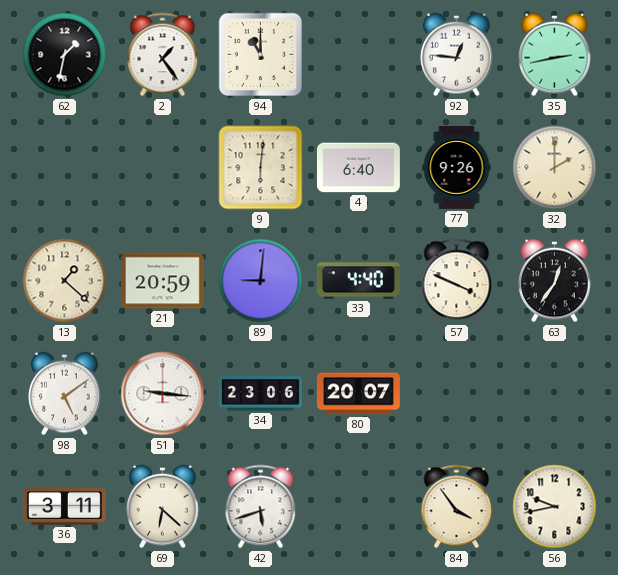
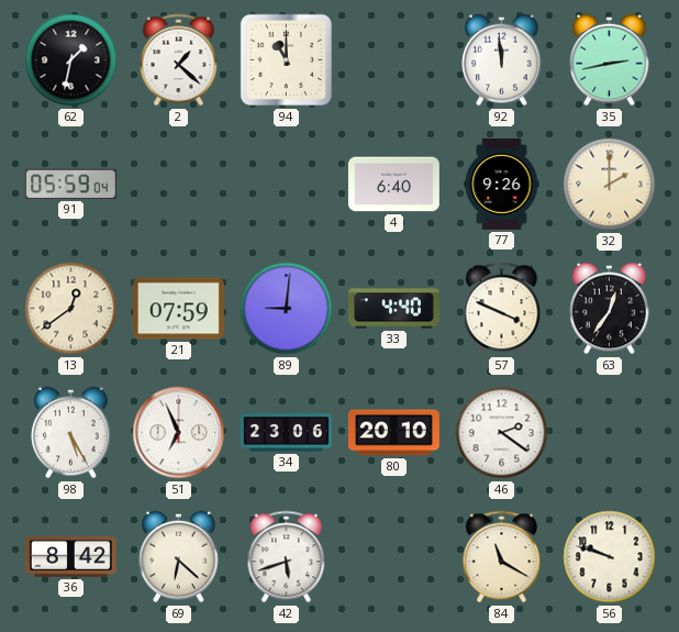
2: 1:24 -> 1:22
92: 12:46 -> 11:59
91: none -> 05:59
9: 6:01 -> none
13: 1:22 -> 12:39
21: 20:59 -> 07:59
98: 5:09 -> 5:25
51: 9:16 -> 6:56
80: 20:07 -> 20:10
46: none -> 2:21
36: 3:11 -> 8:42
84: 3:54 -> 11:20
56: 9:43 -> 9:48
